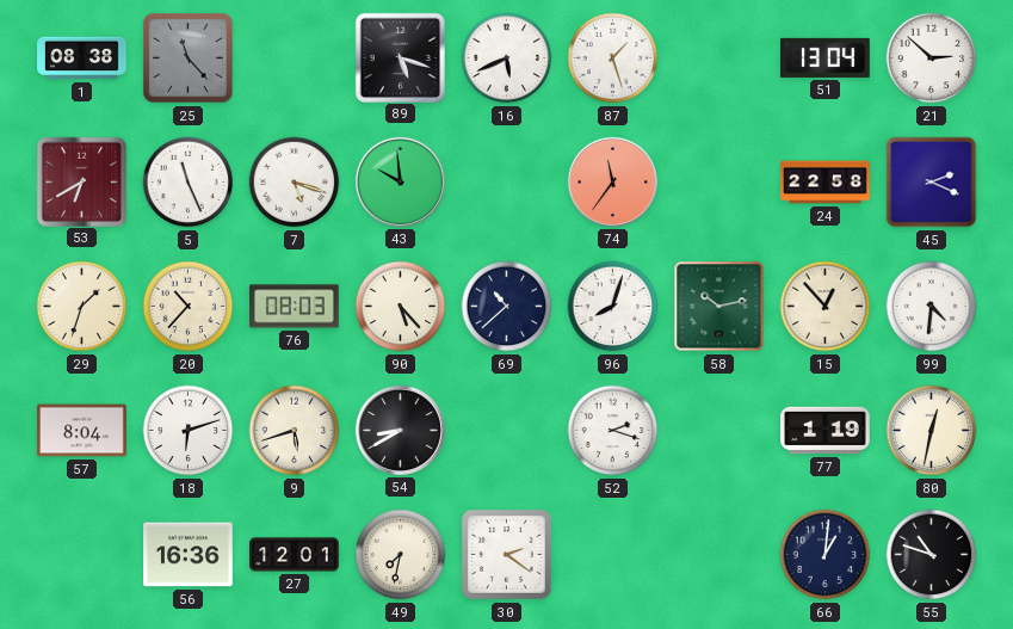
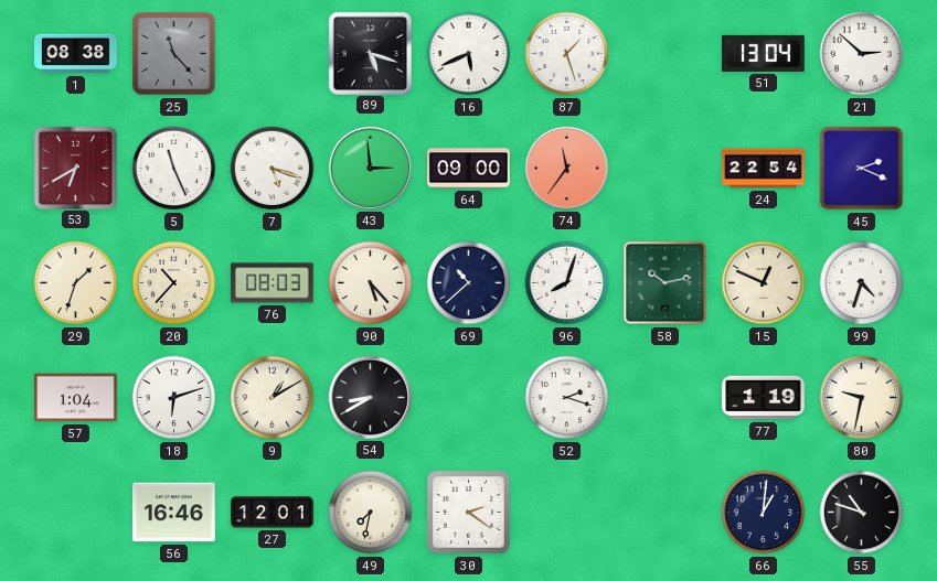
43: 9:59 -> 2:59
64: none -> 09:00
24: 22:58 -> 22:54
15: 12:53 -> 12:49
99: 4:31 -> 4:33
57: 8:04 -> 1:04
9: 5:42 -> 1:10
80: 12:32 -> 9:32
56: 16:36 -> 16:46
